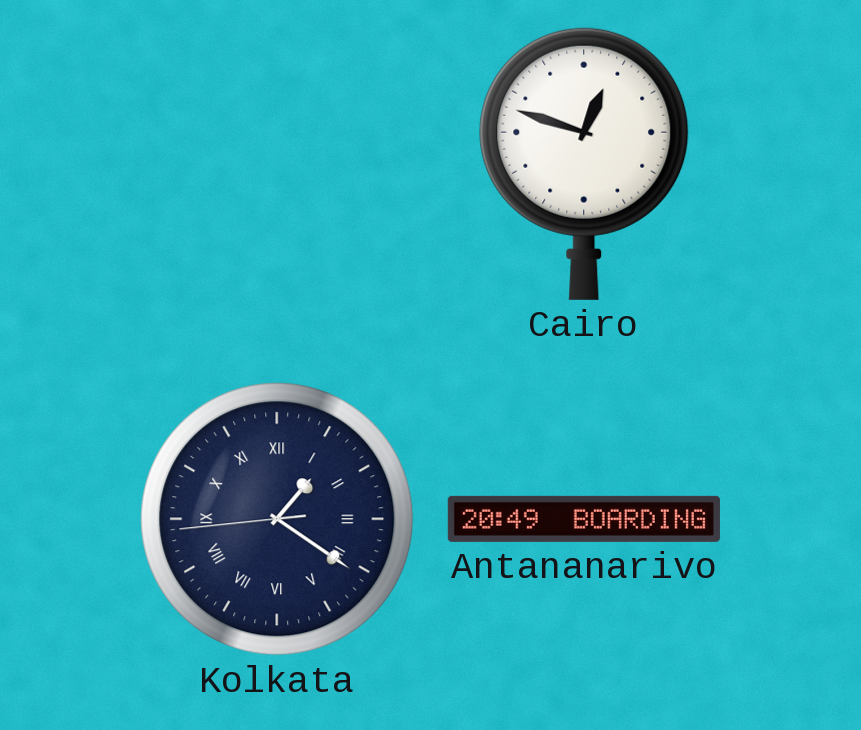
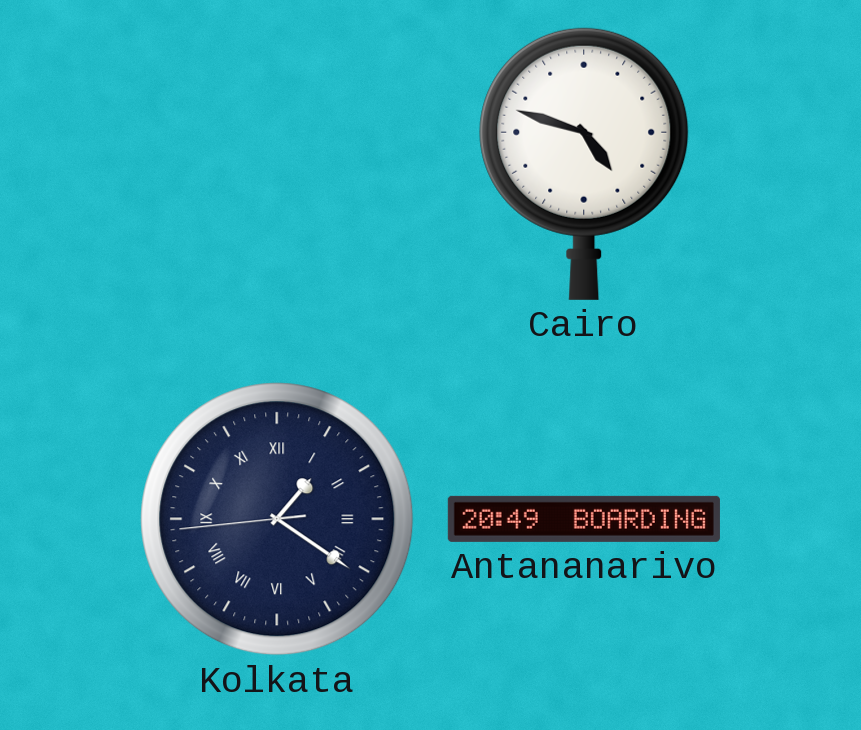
Cairo: 12:48 -> 4:48
